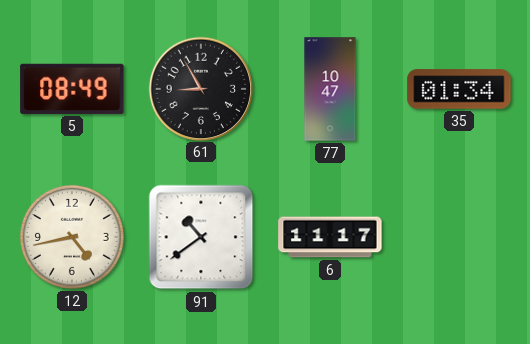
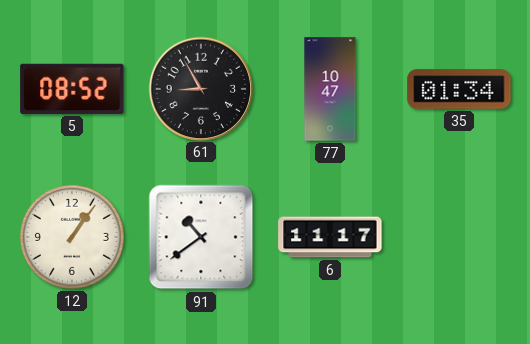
5: 08:49 -> 08:52
12: 4:43 -> 1:06
